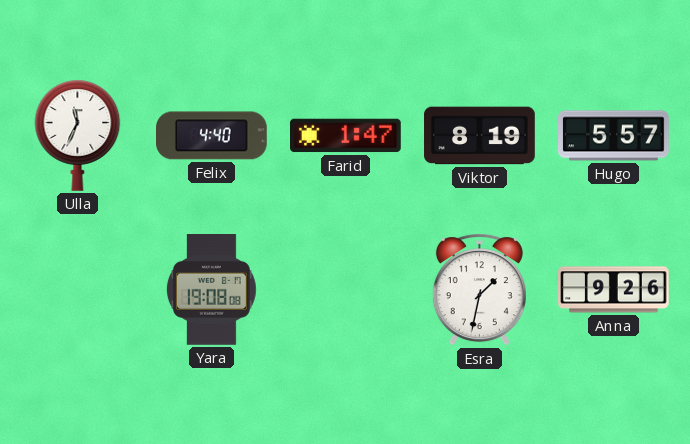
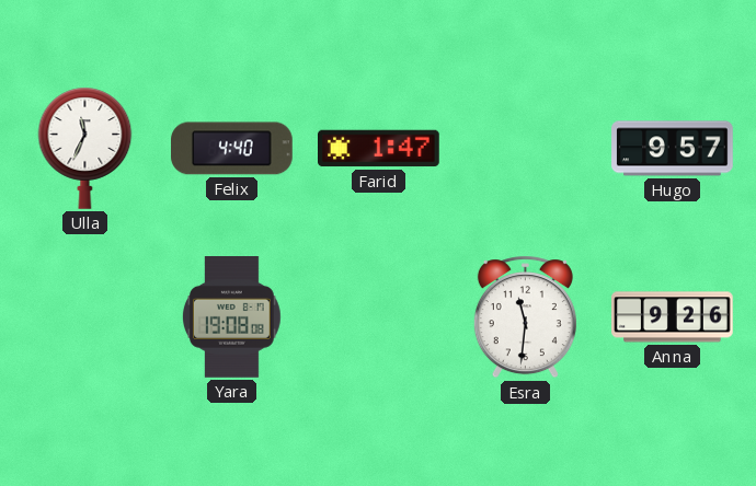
Viktor: 8:19 -> none
Hugo: 5:57 -> 9:57
Esra: 1:32 -> 11:31
